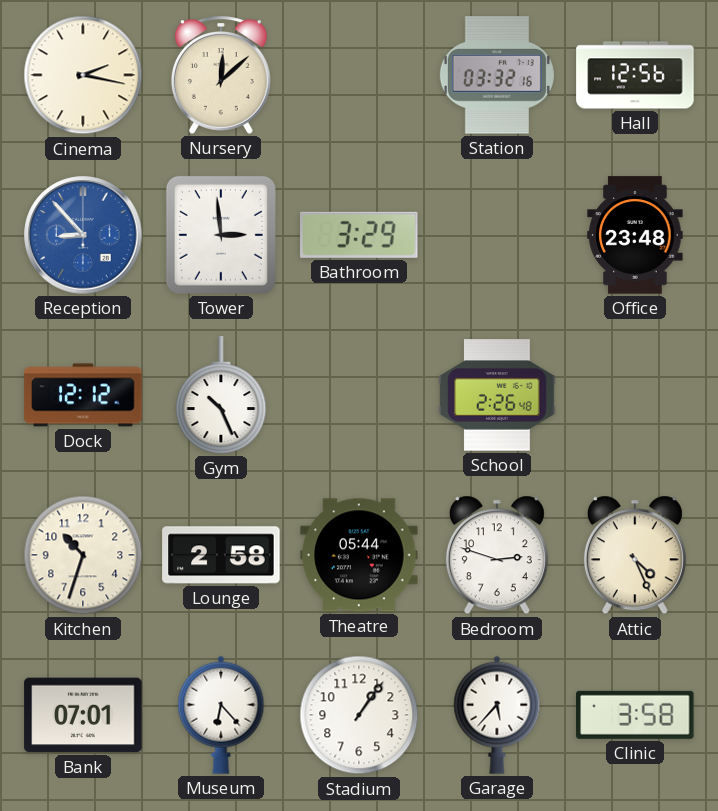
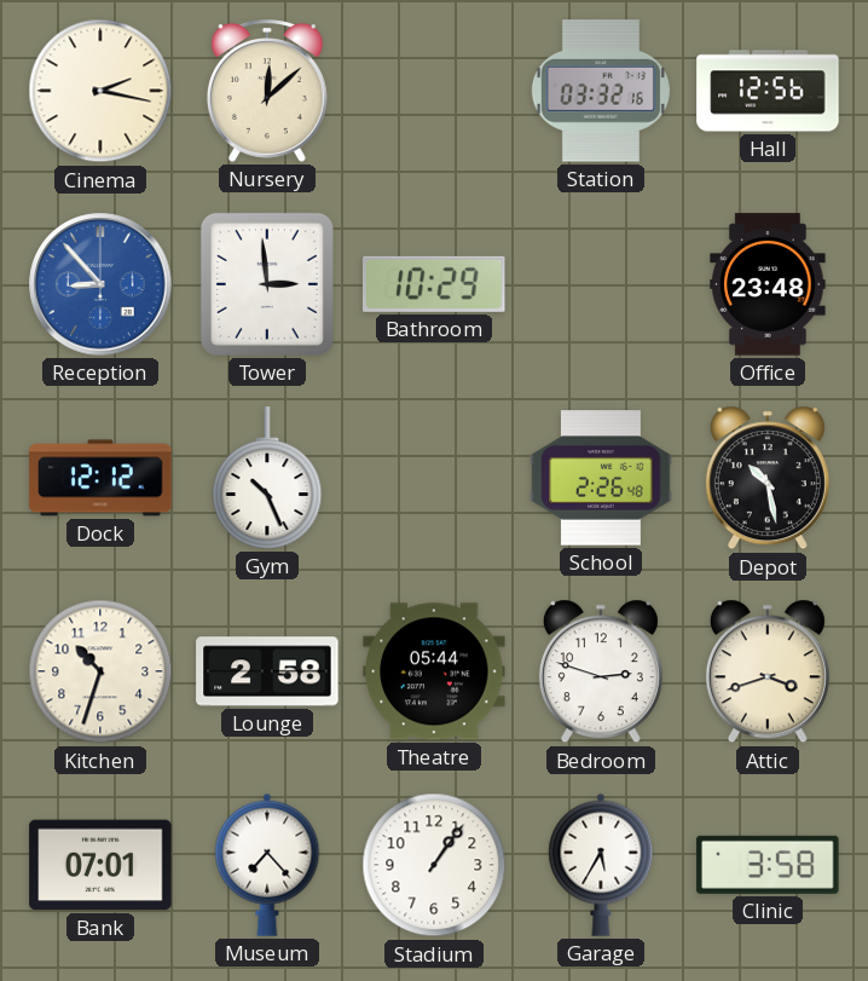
Bathroom: 3:29 -> 10:29
Depot: none -> 10:28
Attic: 4:26 -> 3:42
Museum: 6:23 -> 7:23
Garage: 5:37 -> 5:35
